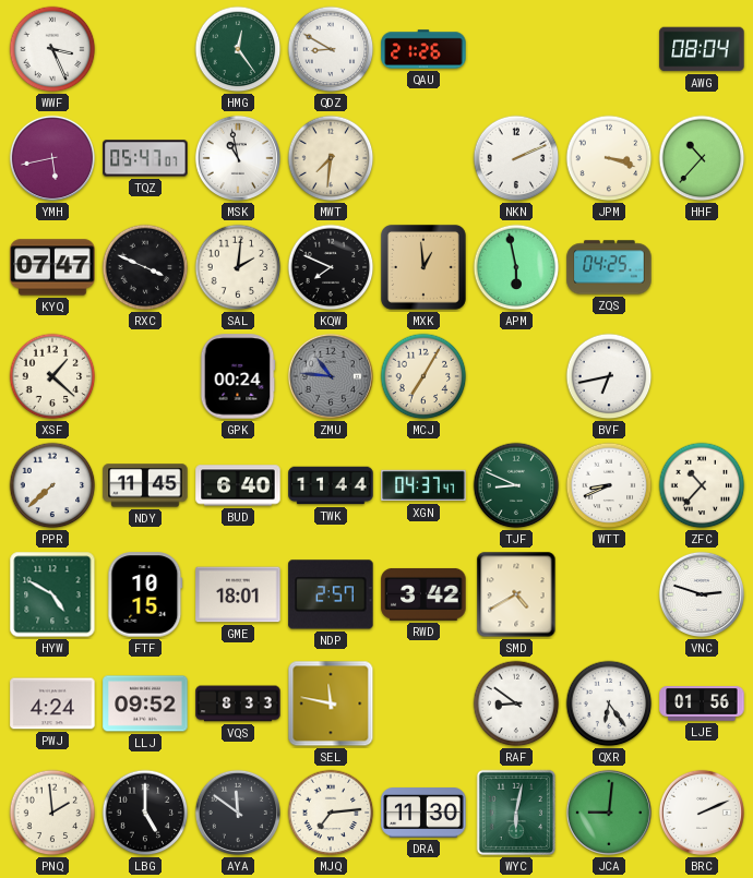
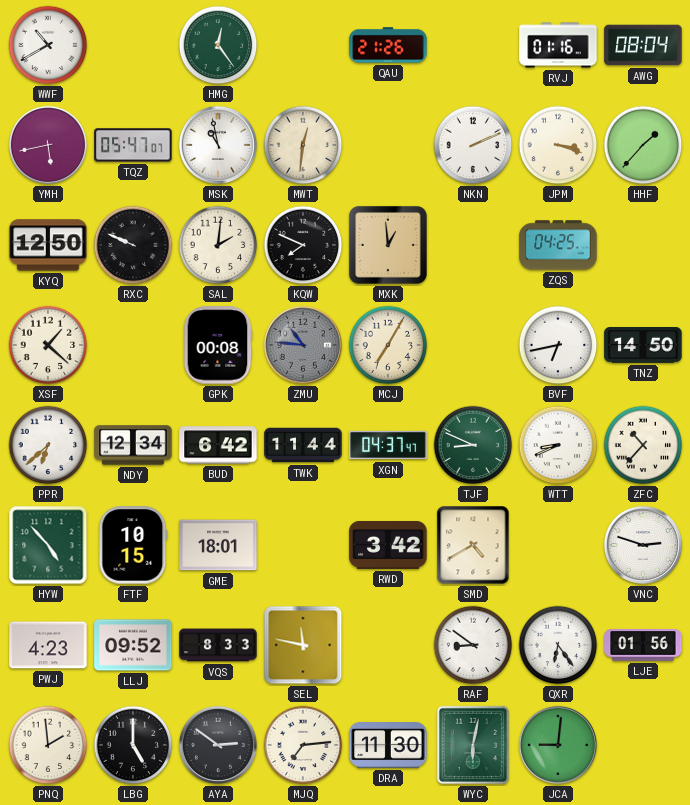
WWF: 3:26 -> 10:40
QDZ: 8:50 -> none
RVJ: none -> 01:16
MWT: 7:31 -> 12:31
HHF: 10:37 -> 1:37
KYQ: 07:47 -> 12:50
RXC: 3:49 -> 9:49
APM: 5:58 -> none
GPK: 00:24 -> 00:08
TNZ: none -> 14:50
PPR: 7:38 -> 6:38
NDY: 11:45 -> 12:34
BUD: 6:40 -> 6:42
HYW: 4:50 -> 4:53
NDP: 2:57 -> none
PWJ: 4:24 -> 4:23
AYA: 11:51 -> 2:51
BRC: 2:11 -> none
